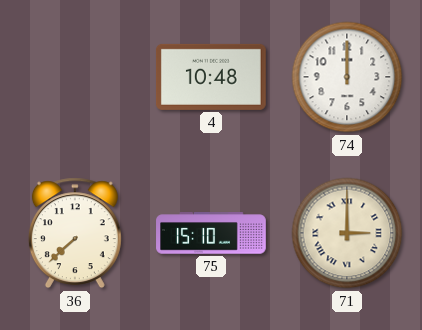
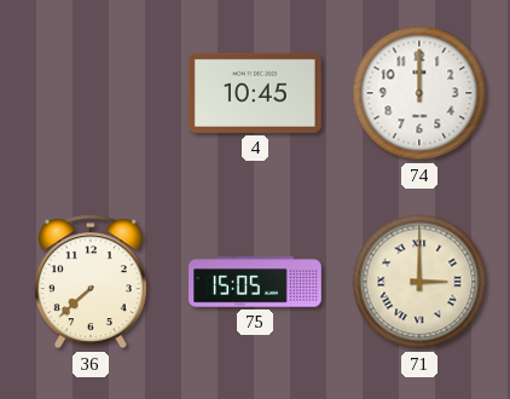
4: 10:48 -> 10:45
75: 15:10 -> 15:05
